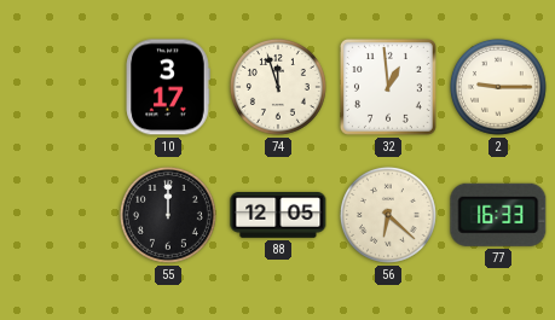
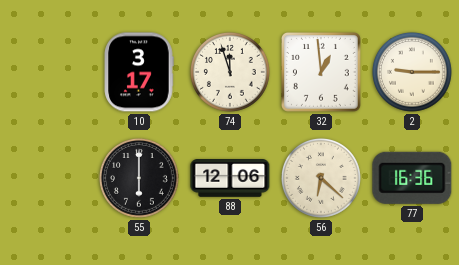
55: 12:00 -> 6:00
88: 12:05 -> 12:06
77: 16:33 -> 16:36
